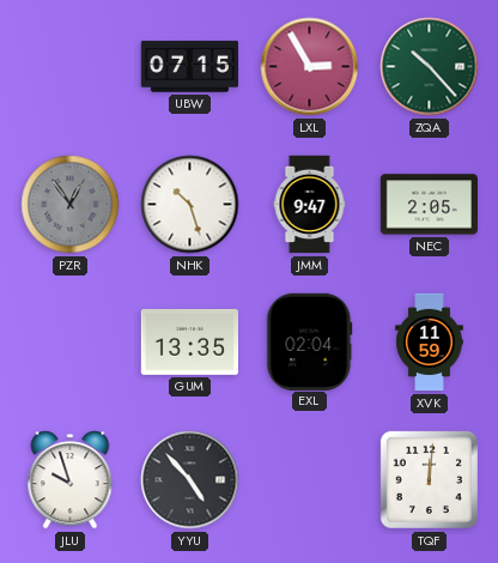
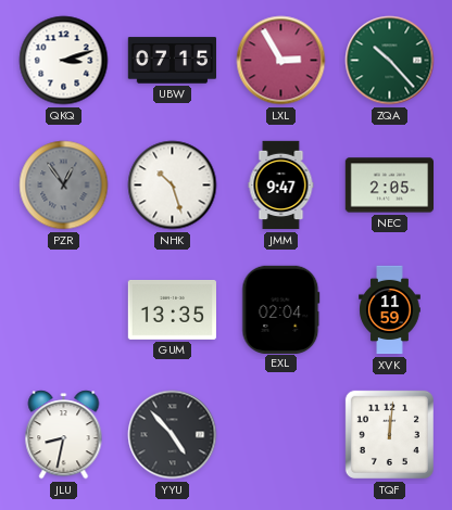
QKQ: none -> 3:12
JLU: 9:57 -> 8:32
